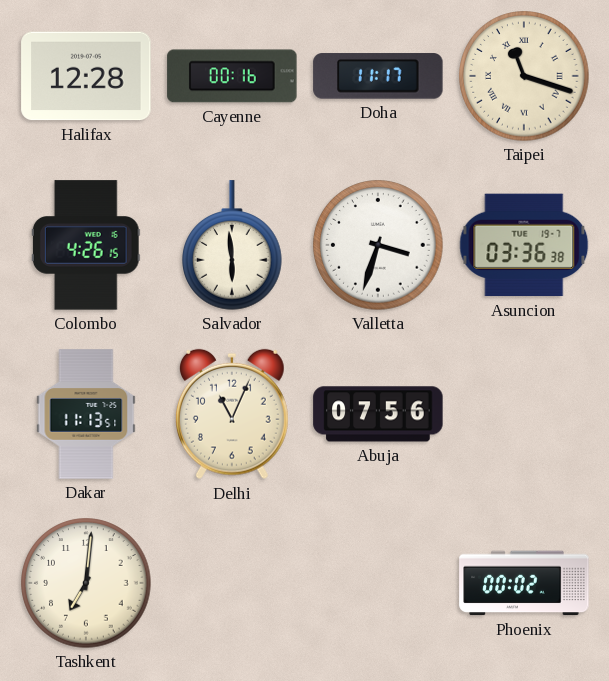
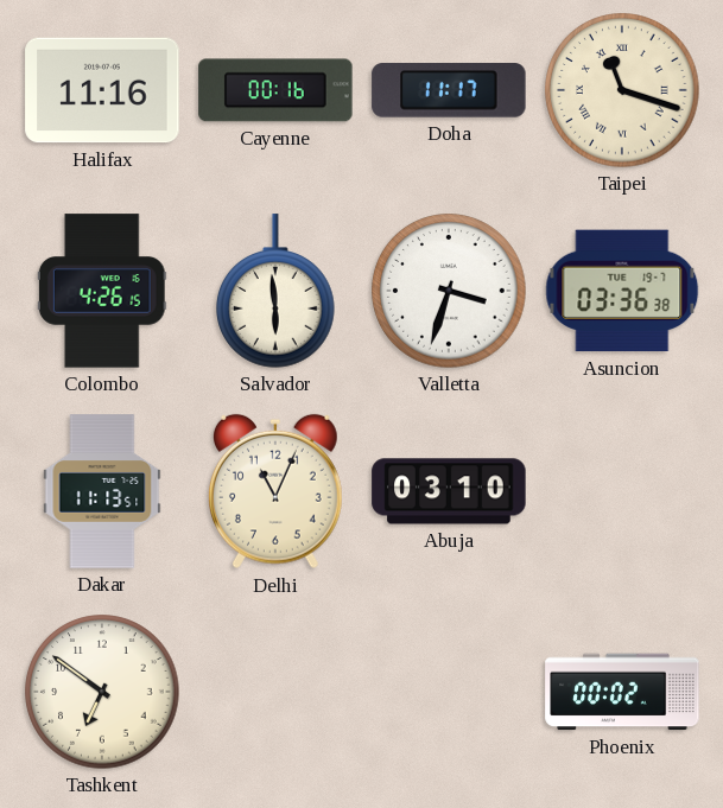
Halifax: 12:28 -> 11:16
Abuja: 07:56 -> 03:10
Tashkent: 7:01 -> 6:51
